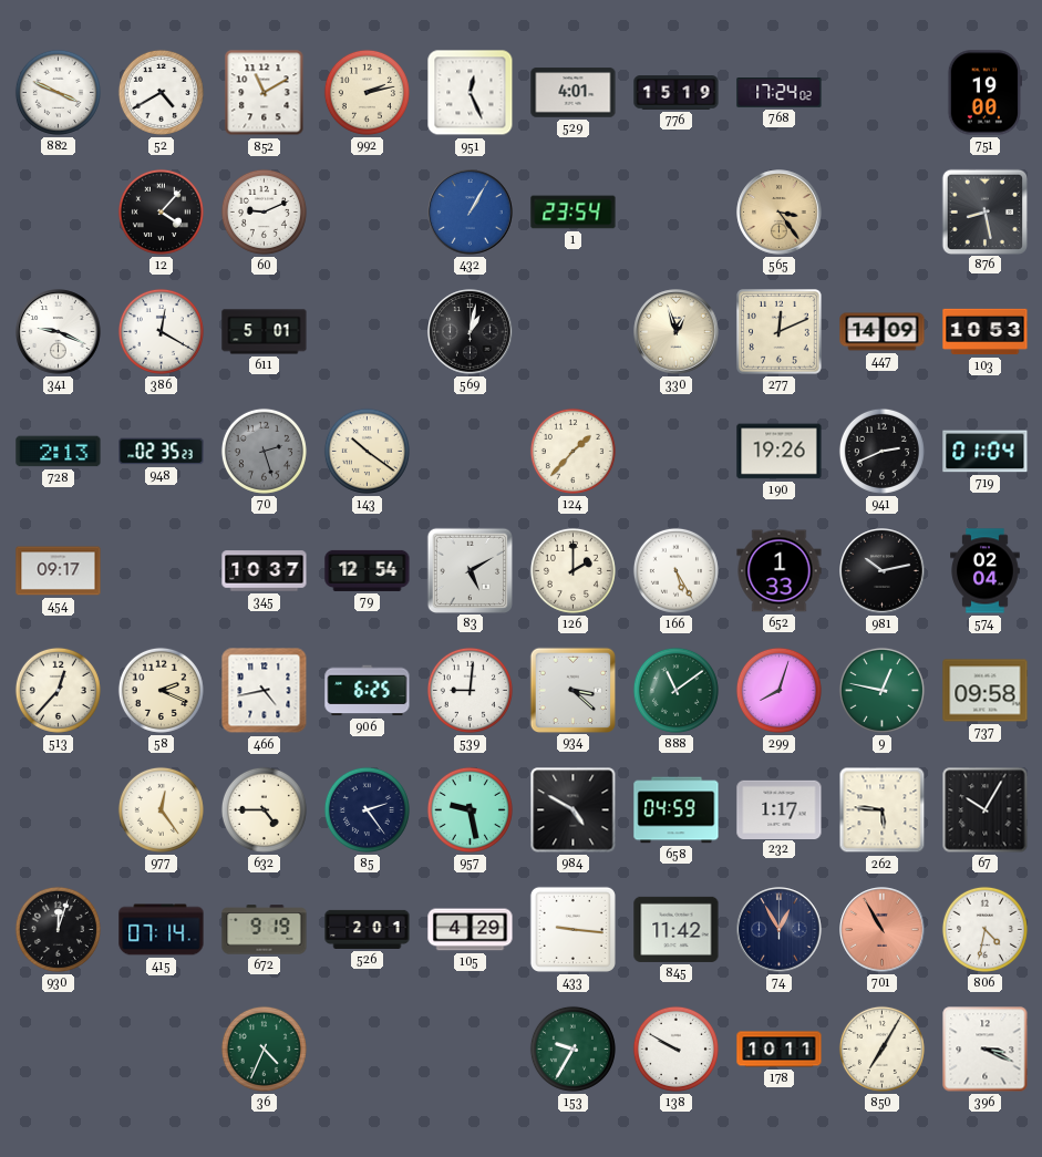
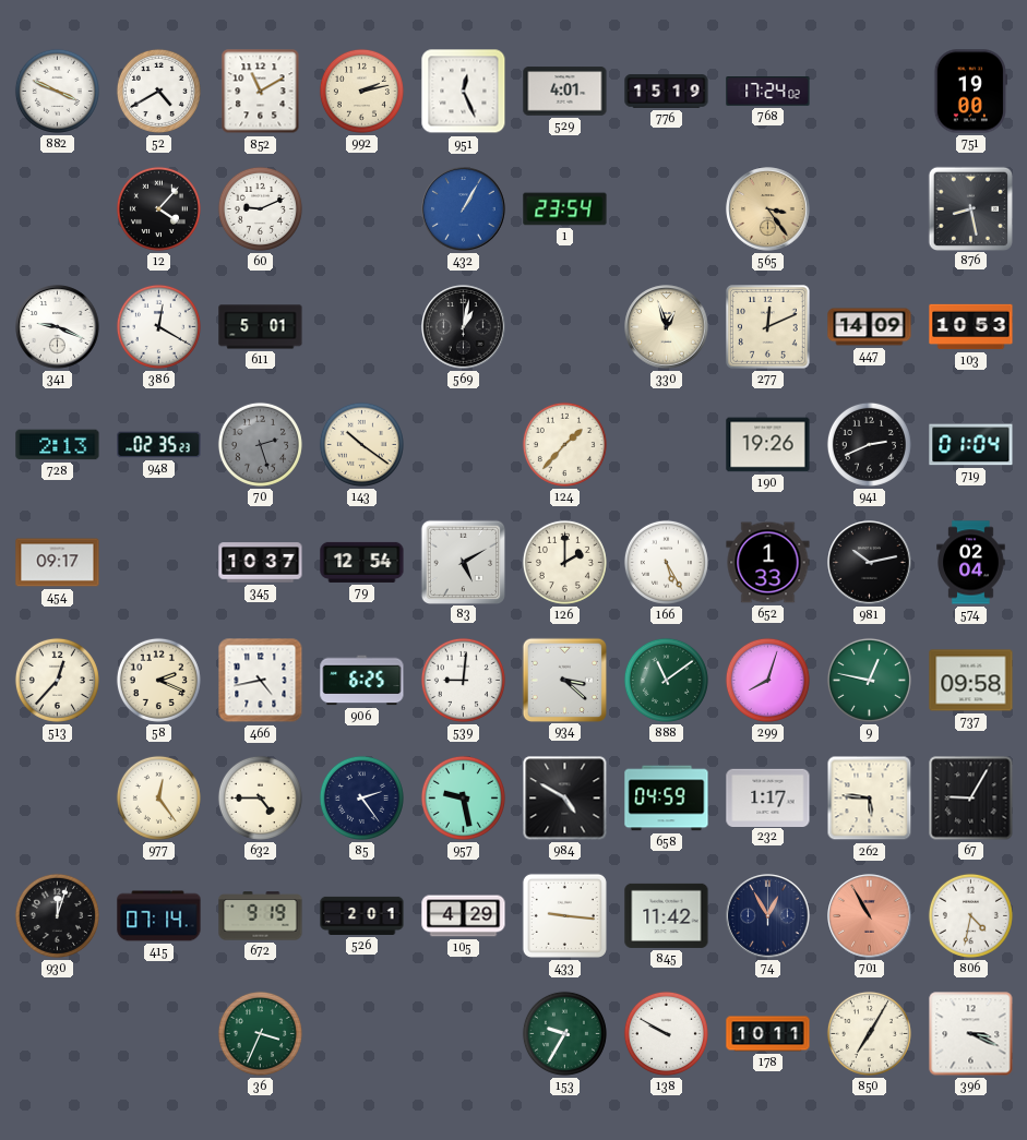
67: 10:05 -> 9:05
36: 4:34 -> 3:34
